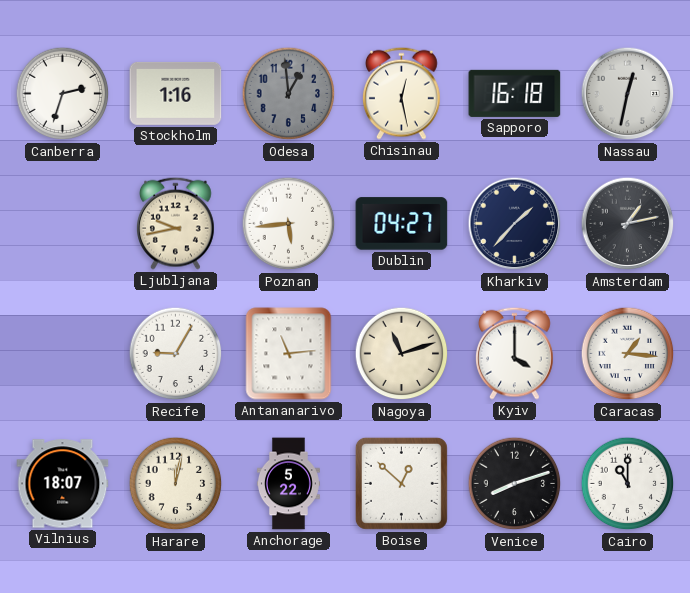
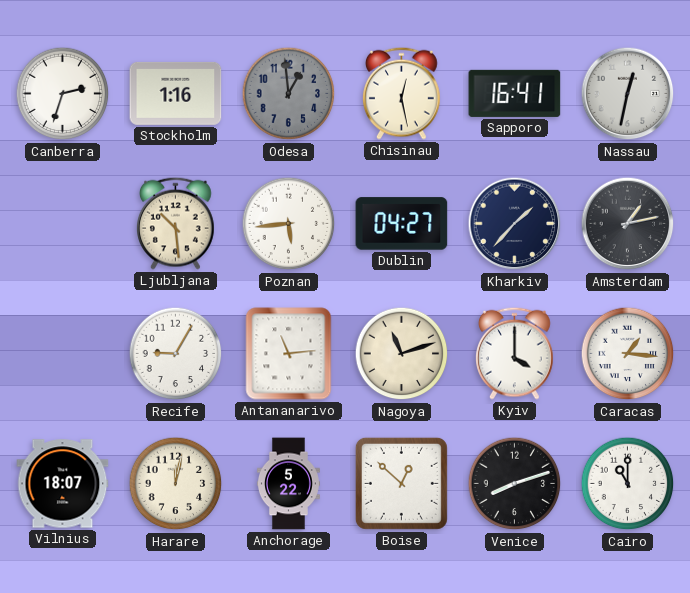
Sapporo: 16:18 -> 16:41
Ljubljana: 9:43 -> 10:29
